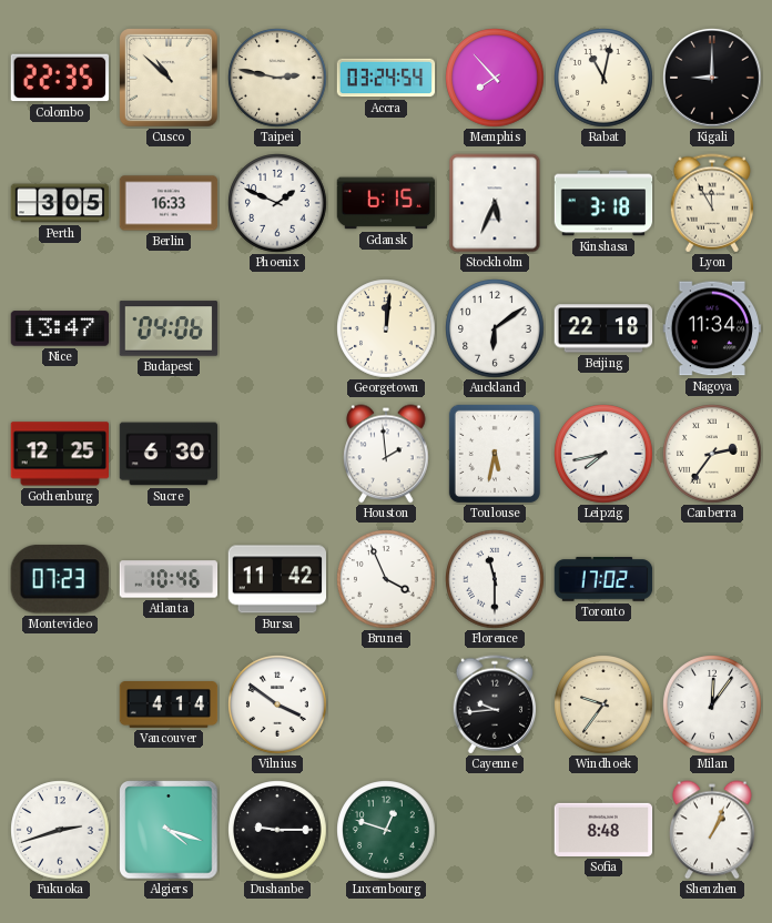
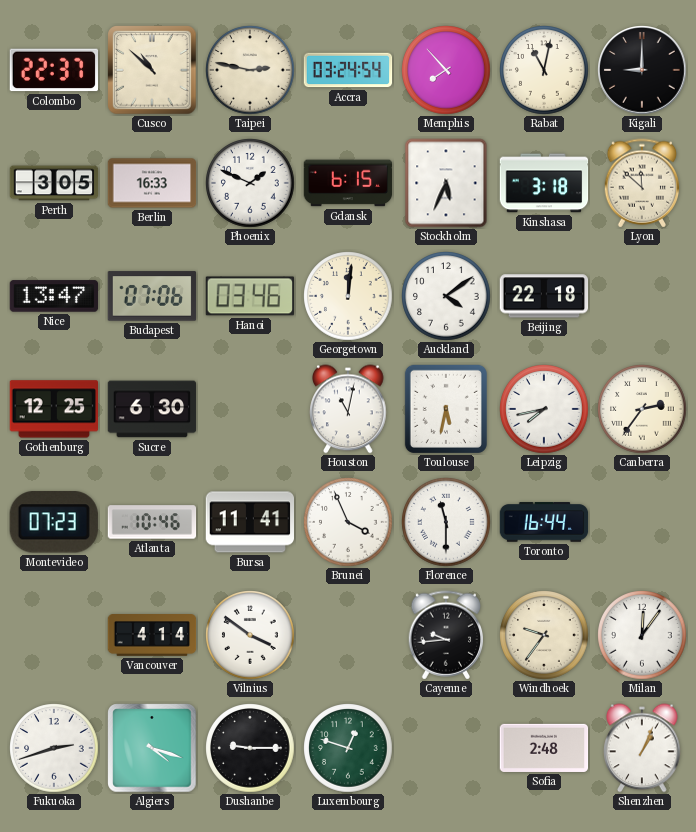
Colombo: 22:35 -> 22:37
Lyon: 11:55 -> 11:52
Budapest: 04:06 -> 07:06
Hanoi: none -> 03:46
Auckland: 6:09 -> 4:09
Nagoya: 11:34 -> none
Houston: 1:59 -> 11:02
Bursa: 11:42 -> 11:41
Toronto: 17:02 -> 16:44
Sofia: 8:48 -> 2:48
